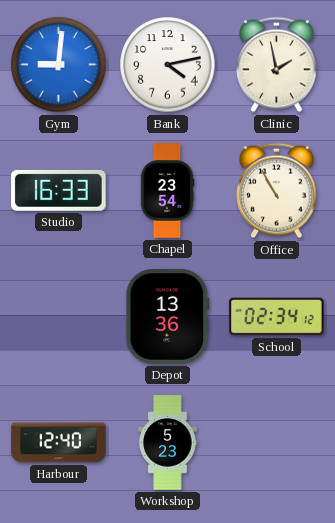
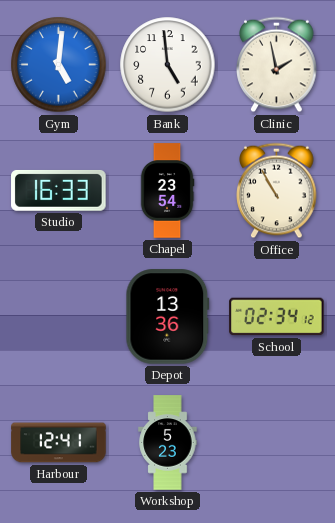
Gym: 9:01 -> 5:01
Bank: 4:13 -> 4:59
Harbour: 12:40 -> 12:41
